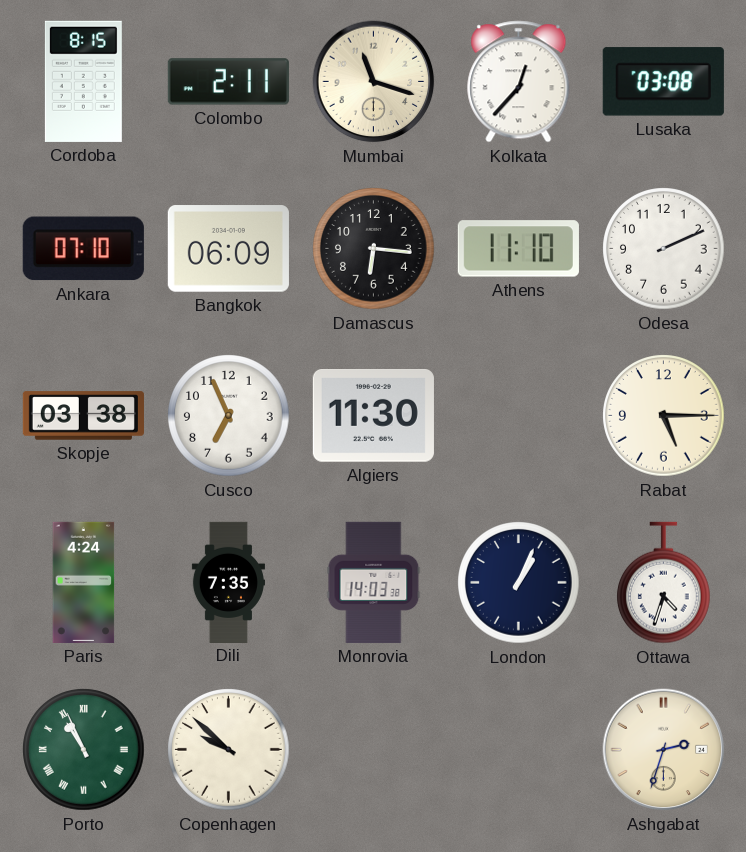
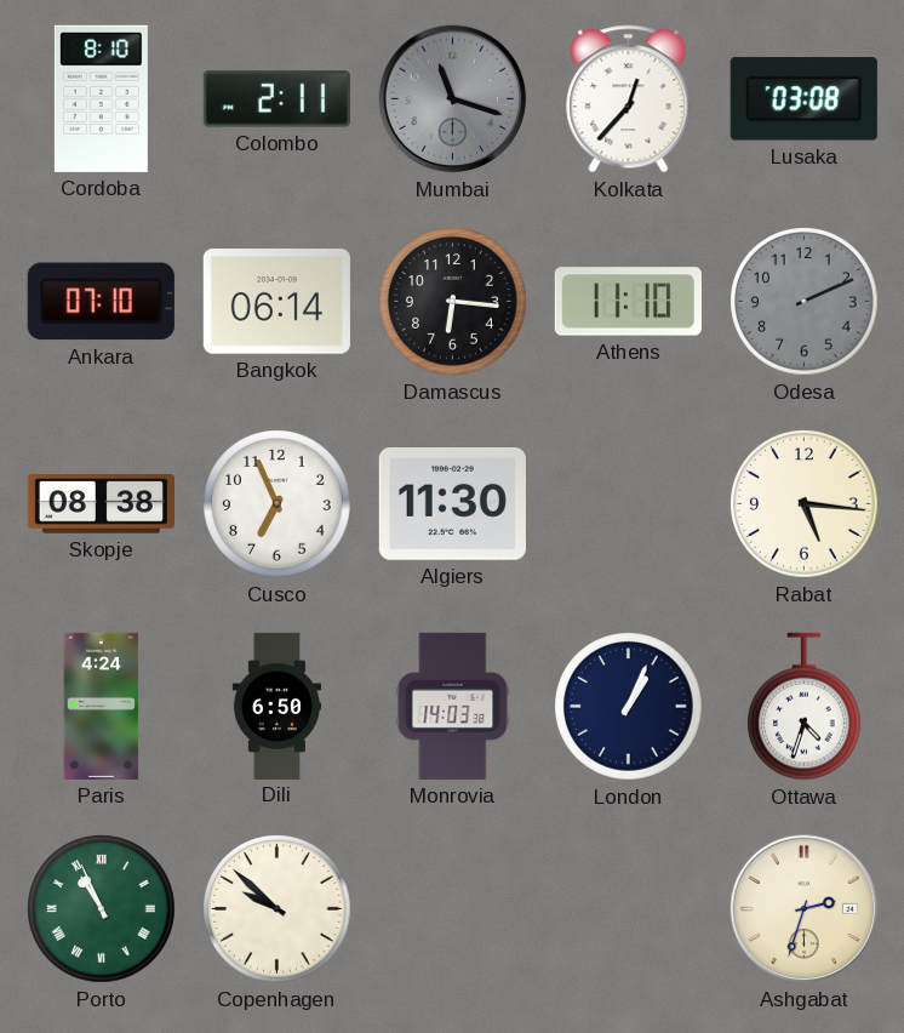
Cordoba: 8:15 -> 8:10
Mumbai dial: cream -> grey
Bangkok: 06:09 -> 06:14
Odesa dial: white -> grey
Skopje: 03:38 -> 08:38
Rabat: 5:15 -> 5:16
Dili: 7:35 -> 6:50
